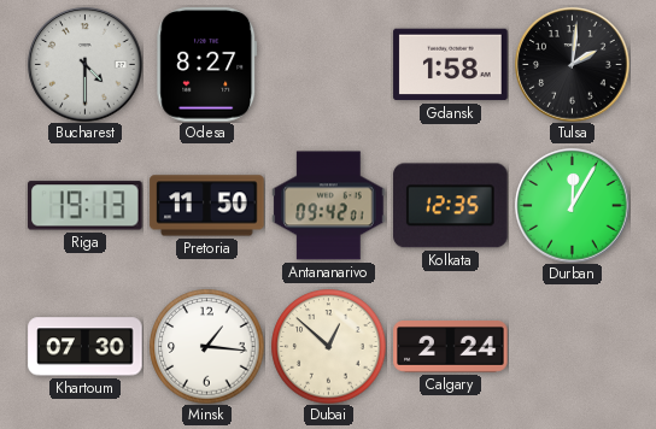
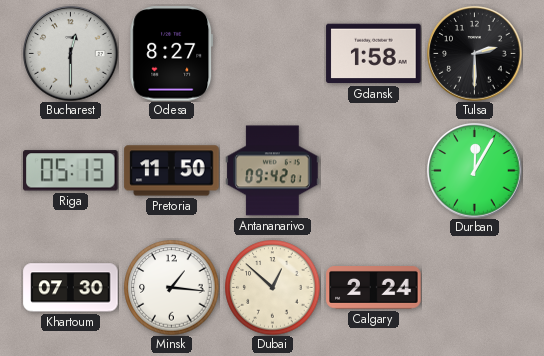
Bucharest: 4:30 -> 12:30
Tulsa: 2:01 -> 2:30
Riga: 19:13 -> 05:13
Kolkata: 12:35 -> none
